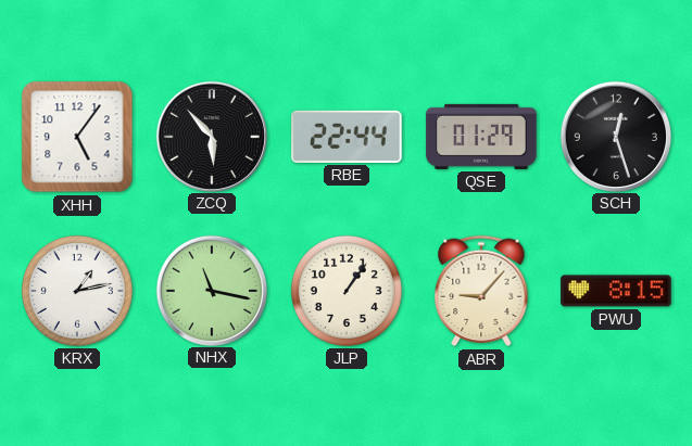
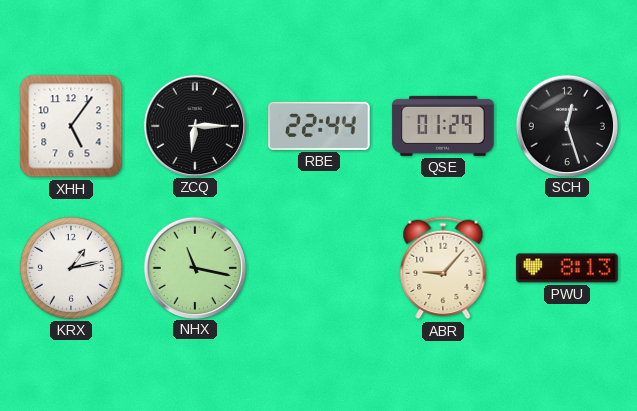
ZCQ: 5:53 -> 6:15
JLP: 1:06 -> none
PWU: 8:15 -> 8:13
